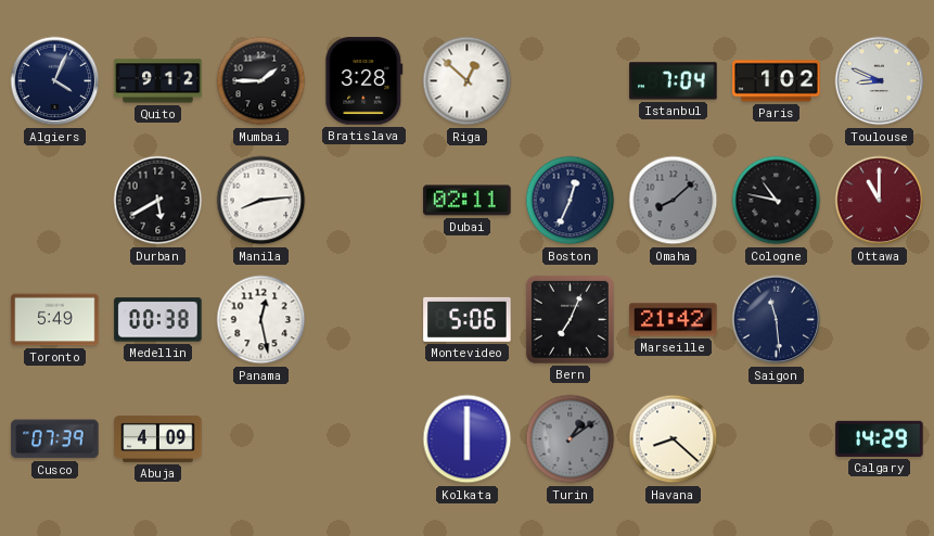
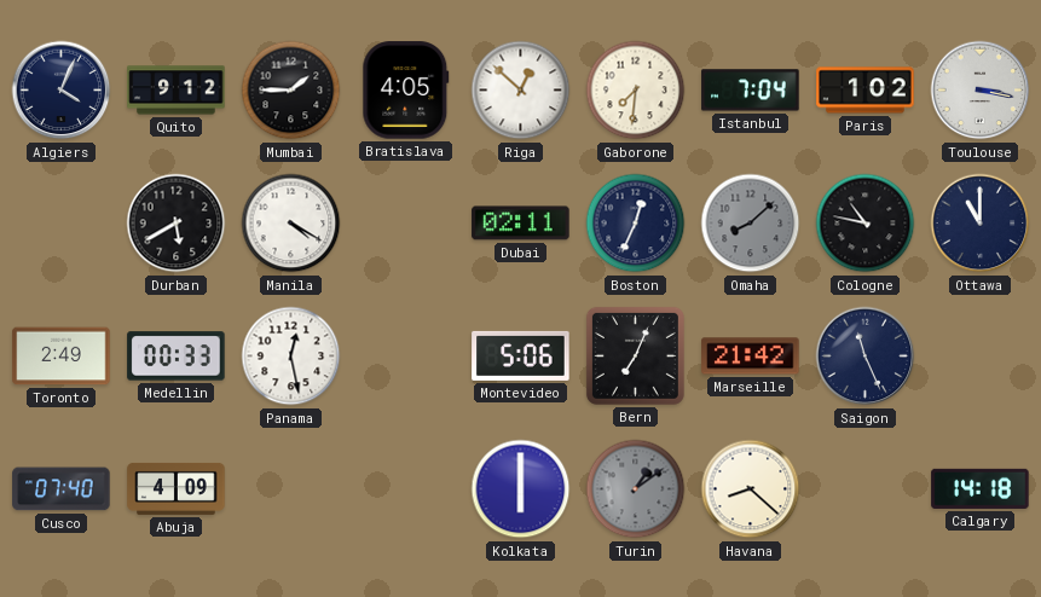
Bratislava: 3:28 -> 4:05
Gaborone: none -> 7:31
Toulouse: 8:49 -> 3:17
Manila: 8:14 -> 4:20
Ottawa dial: burgundy -> navy
Toronto: 5:49 -> 2:49
Medellin: 00:38 -> 00:33
Saigon: 11:29 -> 11:26
Cusco: 07:39 -> 07:40
Calgary: 14:29 -> 14:18
